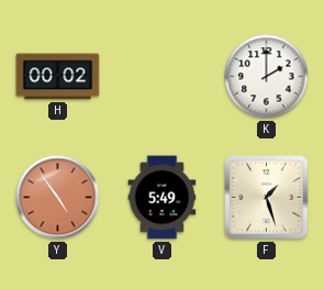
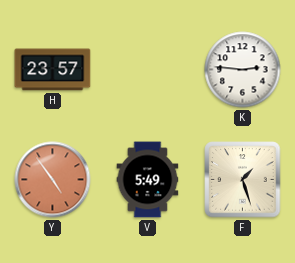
H: 00:02 -> 23:57
K: 2:00 -> 2:46
